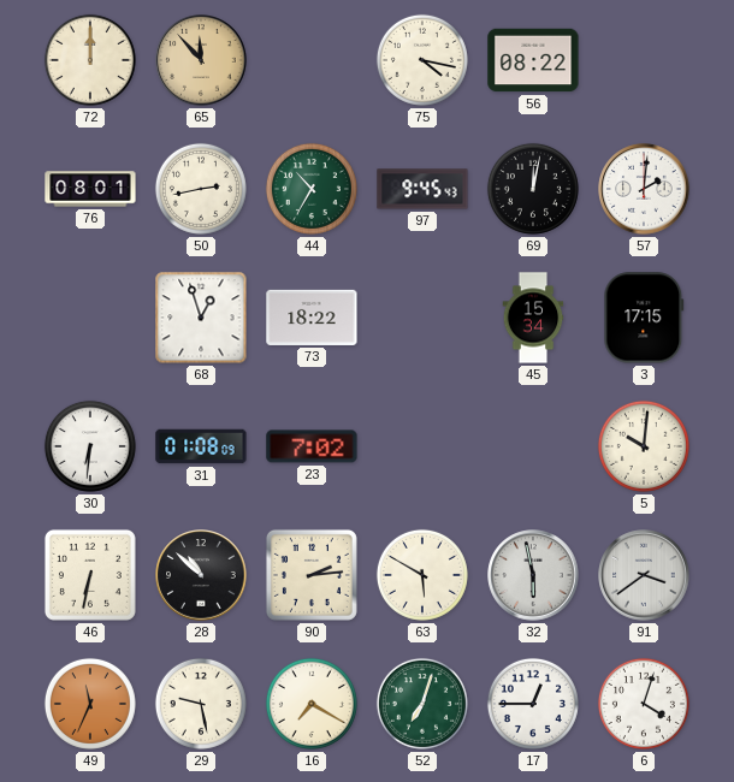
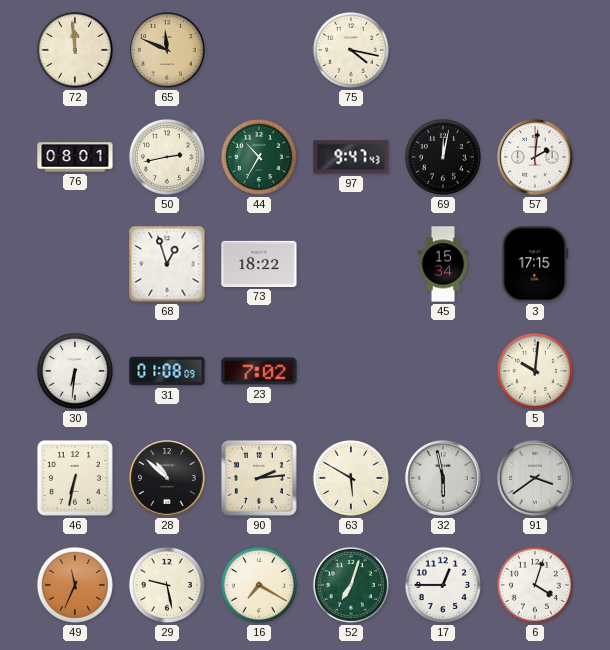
72: 12:00 -> 11:59
65: 11:53 -> 11:49
56: 08:22 -> none
97: 9:45 -> 9:47
